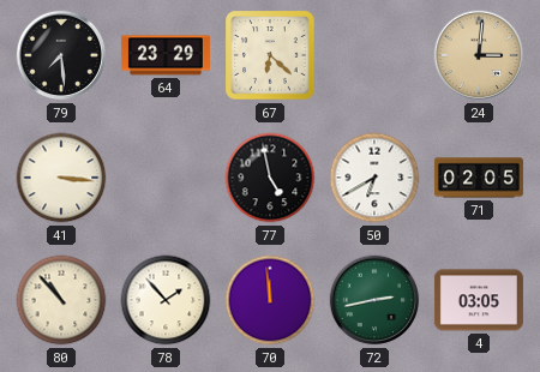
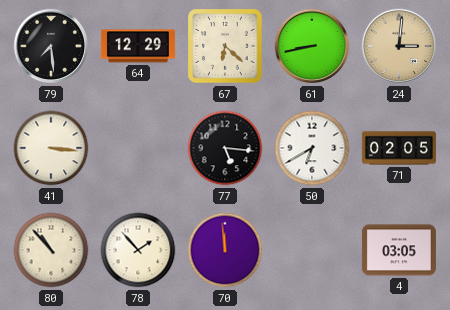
64: 23:29 -> 12:29
61: none -> 8:43
77: 4:58 -> 5:16
72: 2:43 -> none
